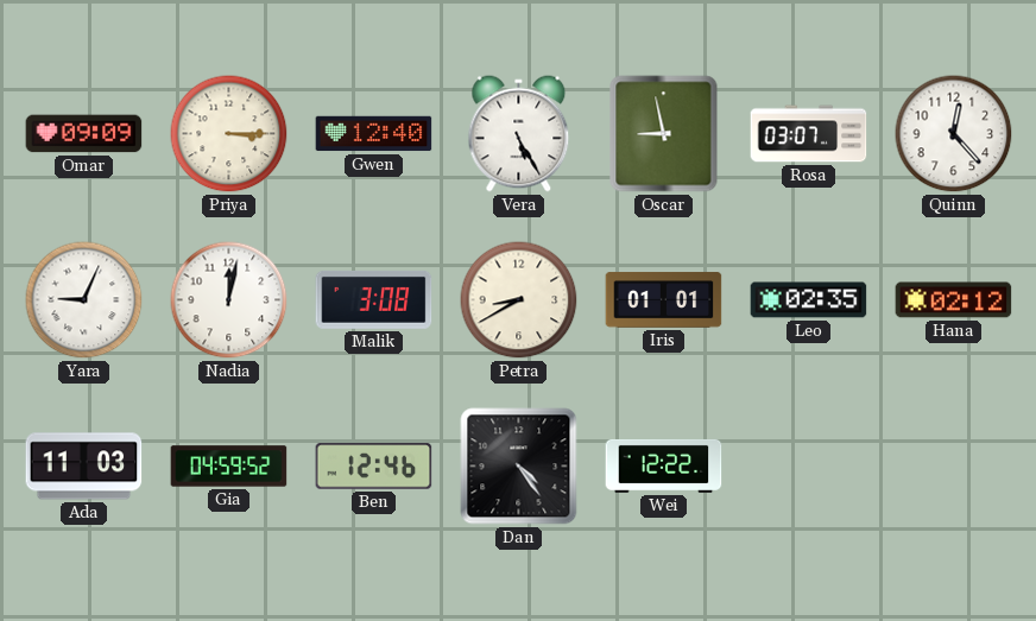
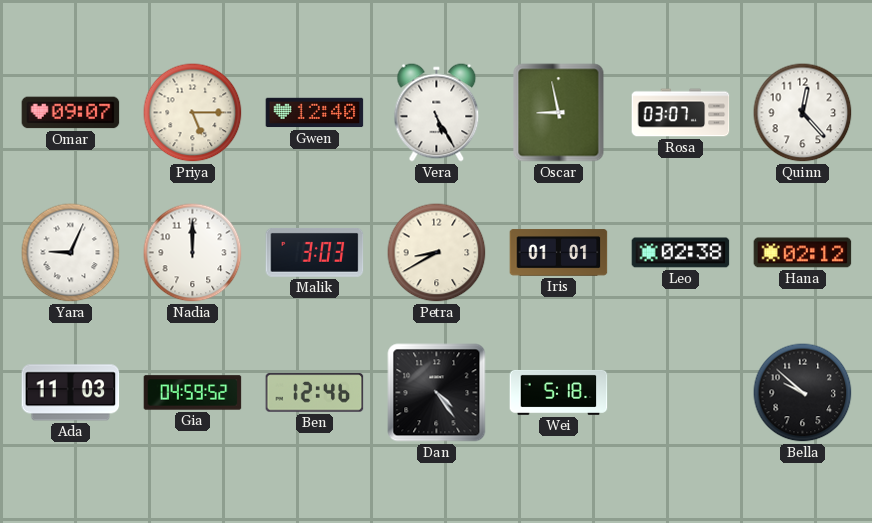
Omar: 09:09 -> 09:07
Priya: 3:15 -> 5:15
Nadia: 12:02 -> 12:00
Malik: 3:08 -> 3:03
Leo: 02:35 -> 02:38
Wei: 12:22 -> 5:18
Bella: none -> 9:52
